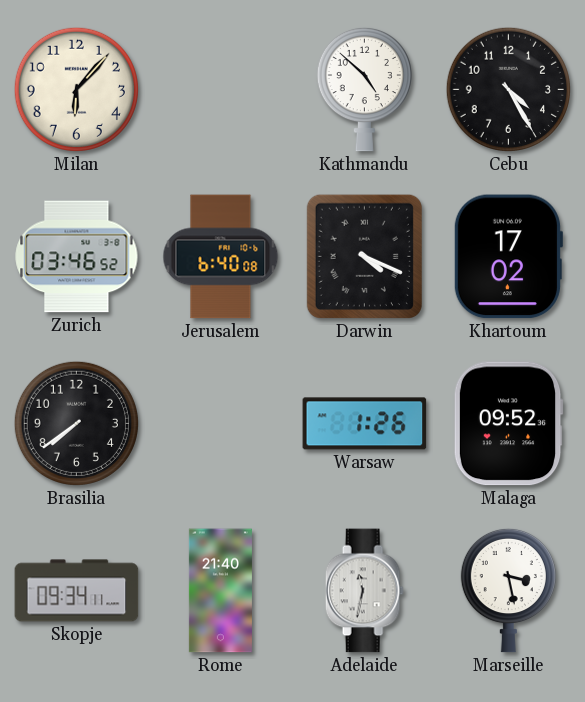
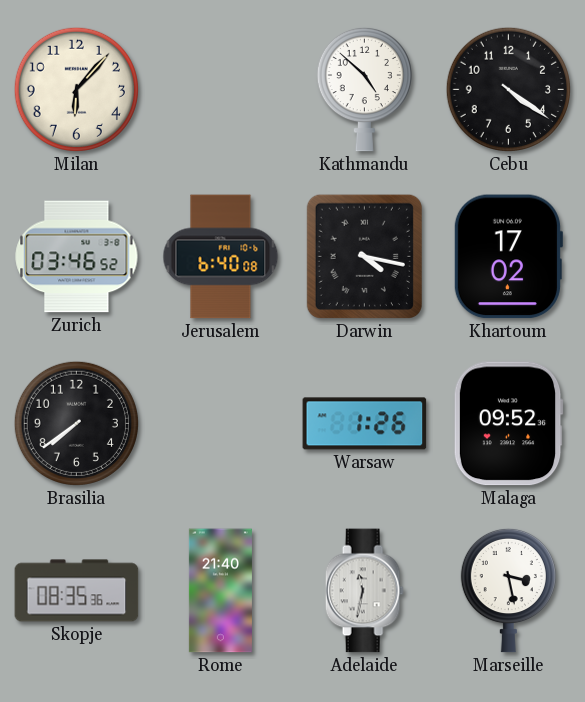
Cebu: 4:25 -> 4:21
Darwin: 4:19 -> 4:17
Skopje: 09:34 -> 08:35
